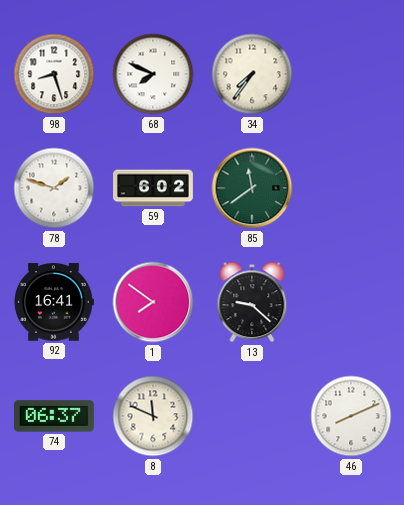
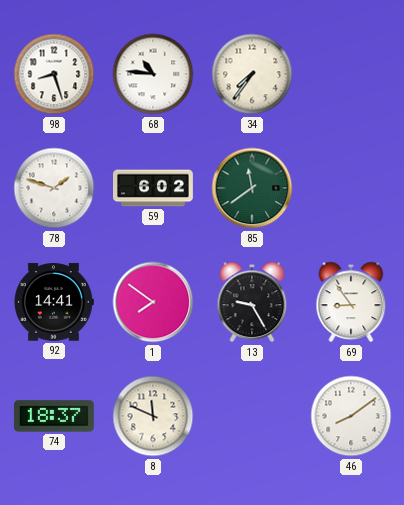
68: 7:49 -> 10:46
92: 16:41 -> 14:41
13: 9:22 -> 9:25
69: none -> 8:54
74: 06:37 -> 18:37
46: 8:11 -> 8:09
